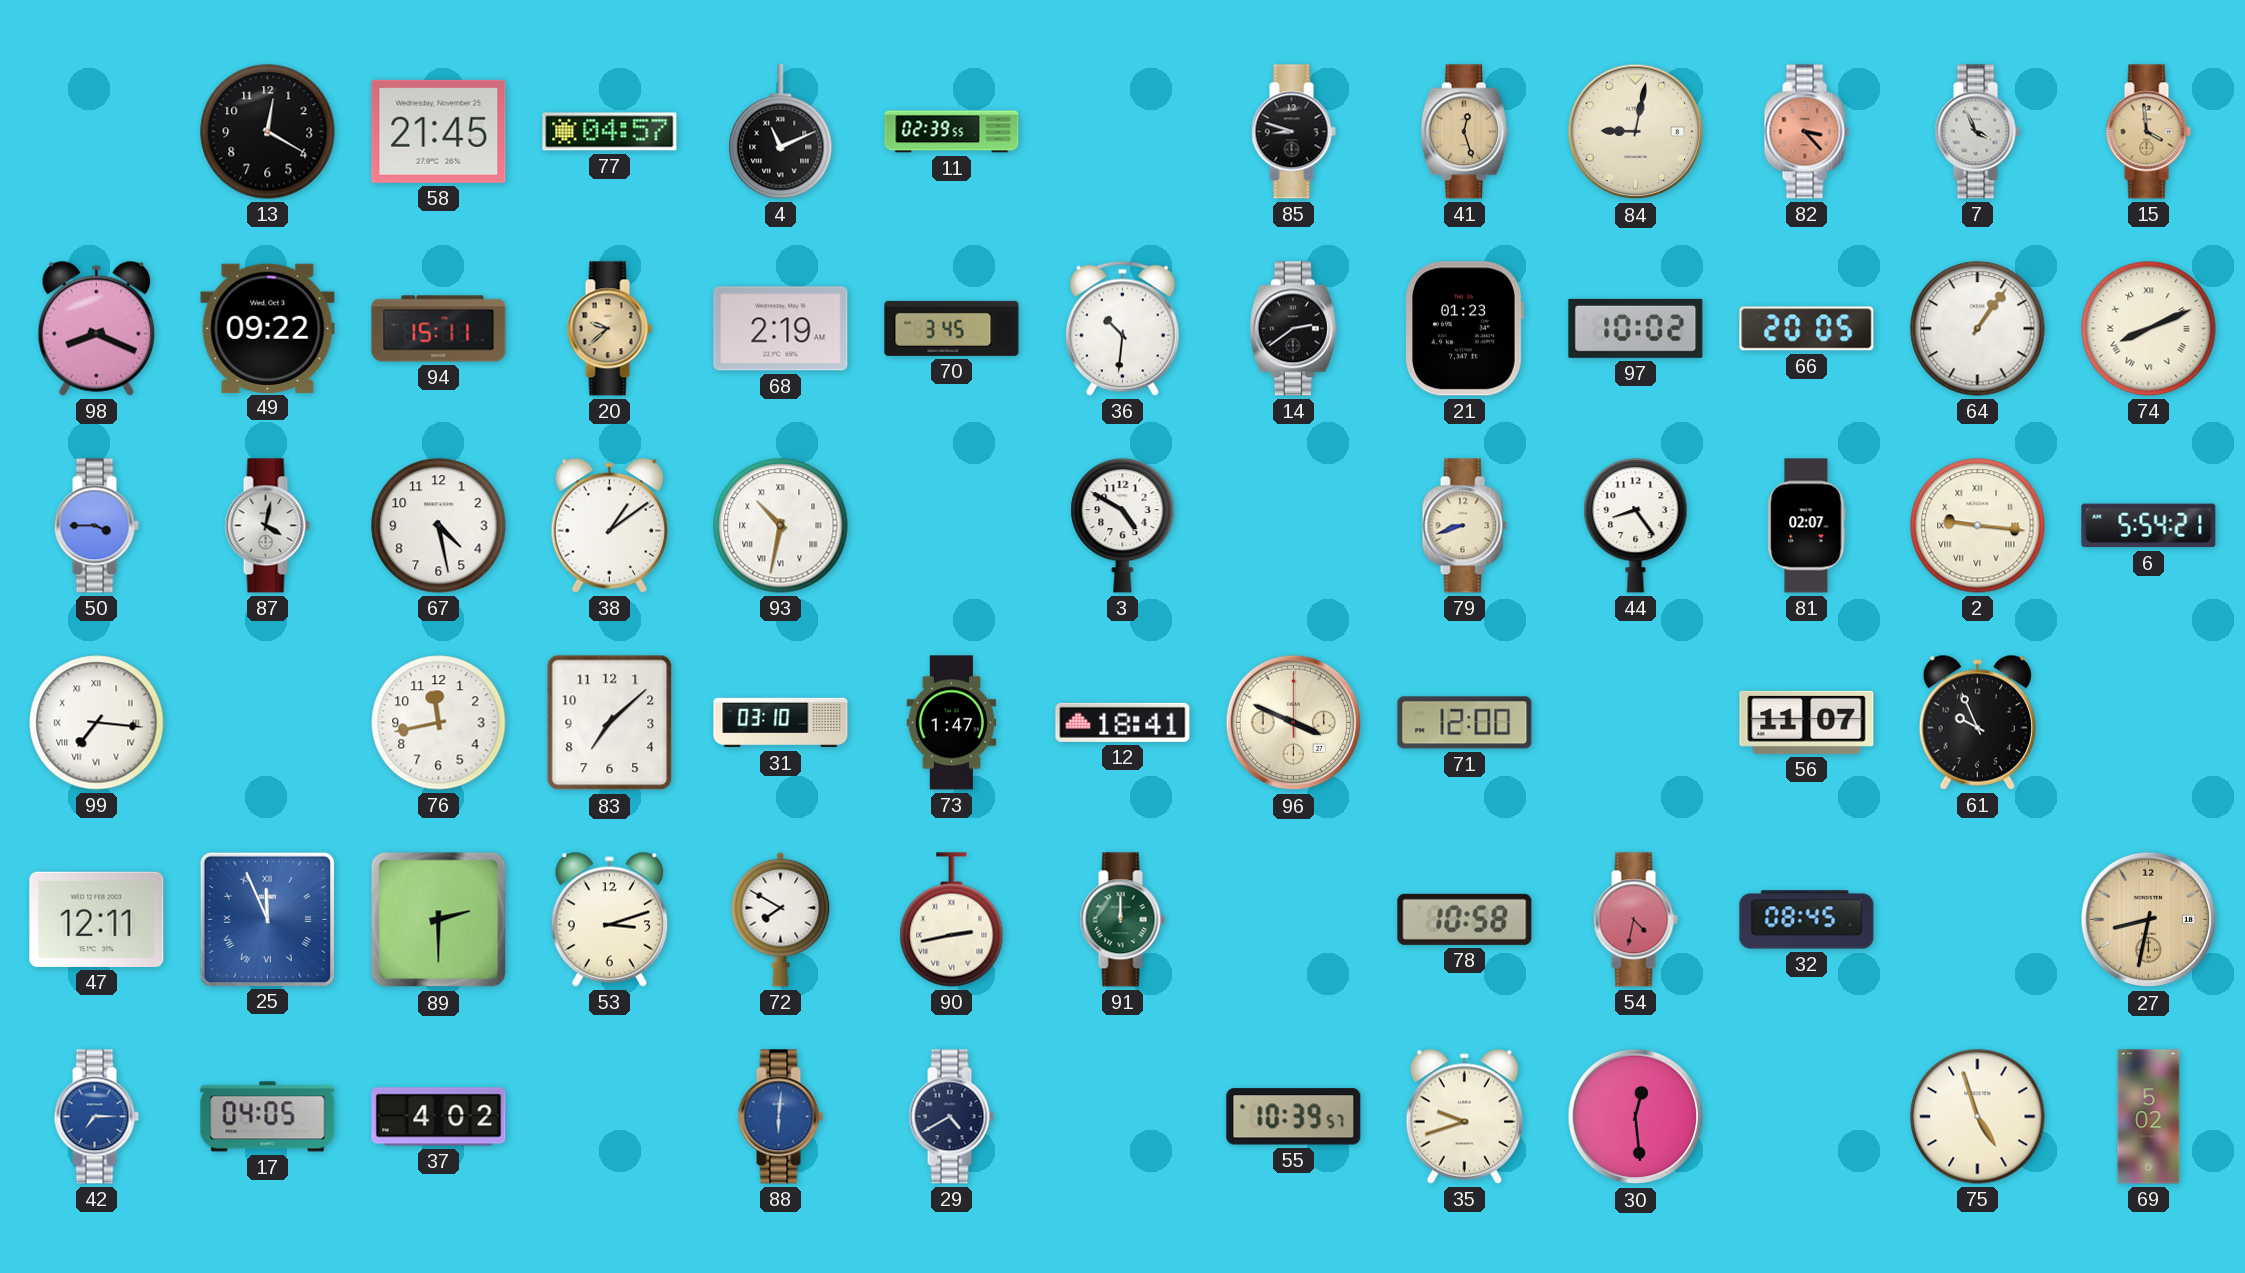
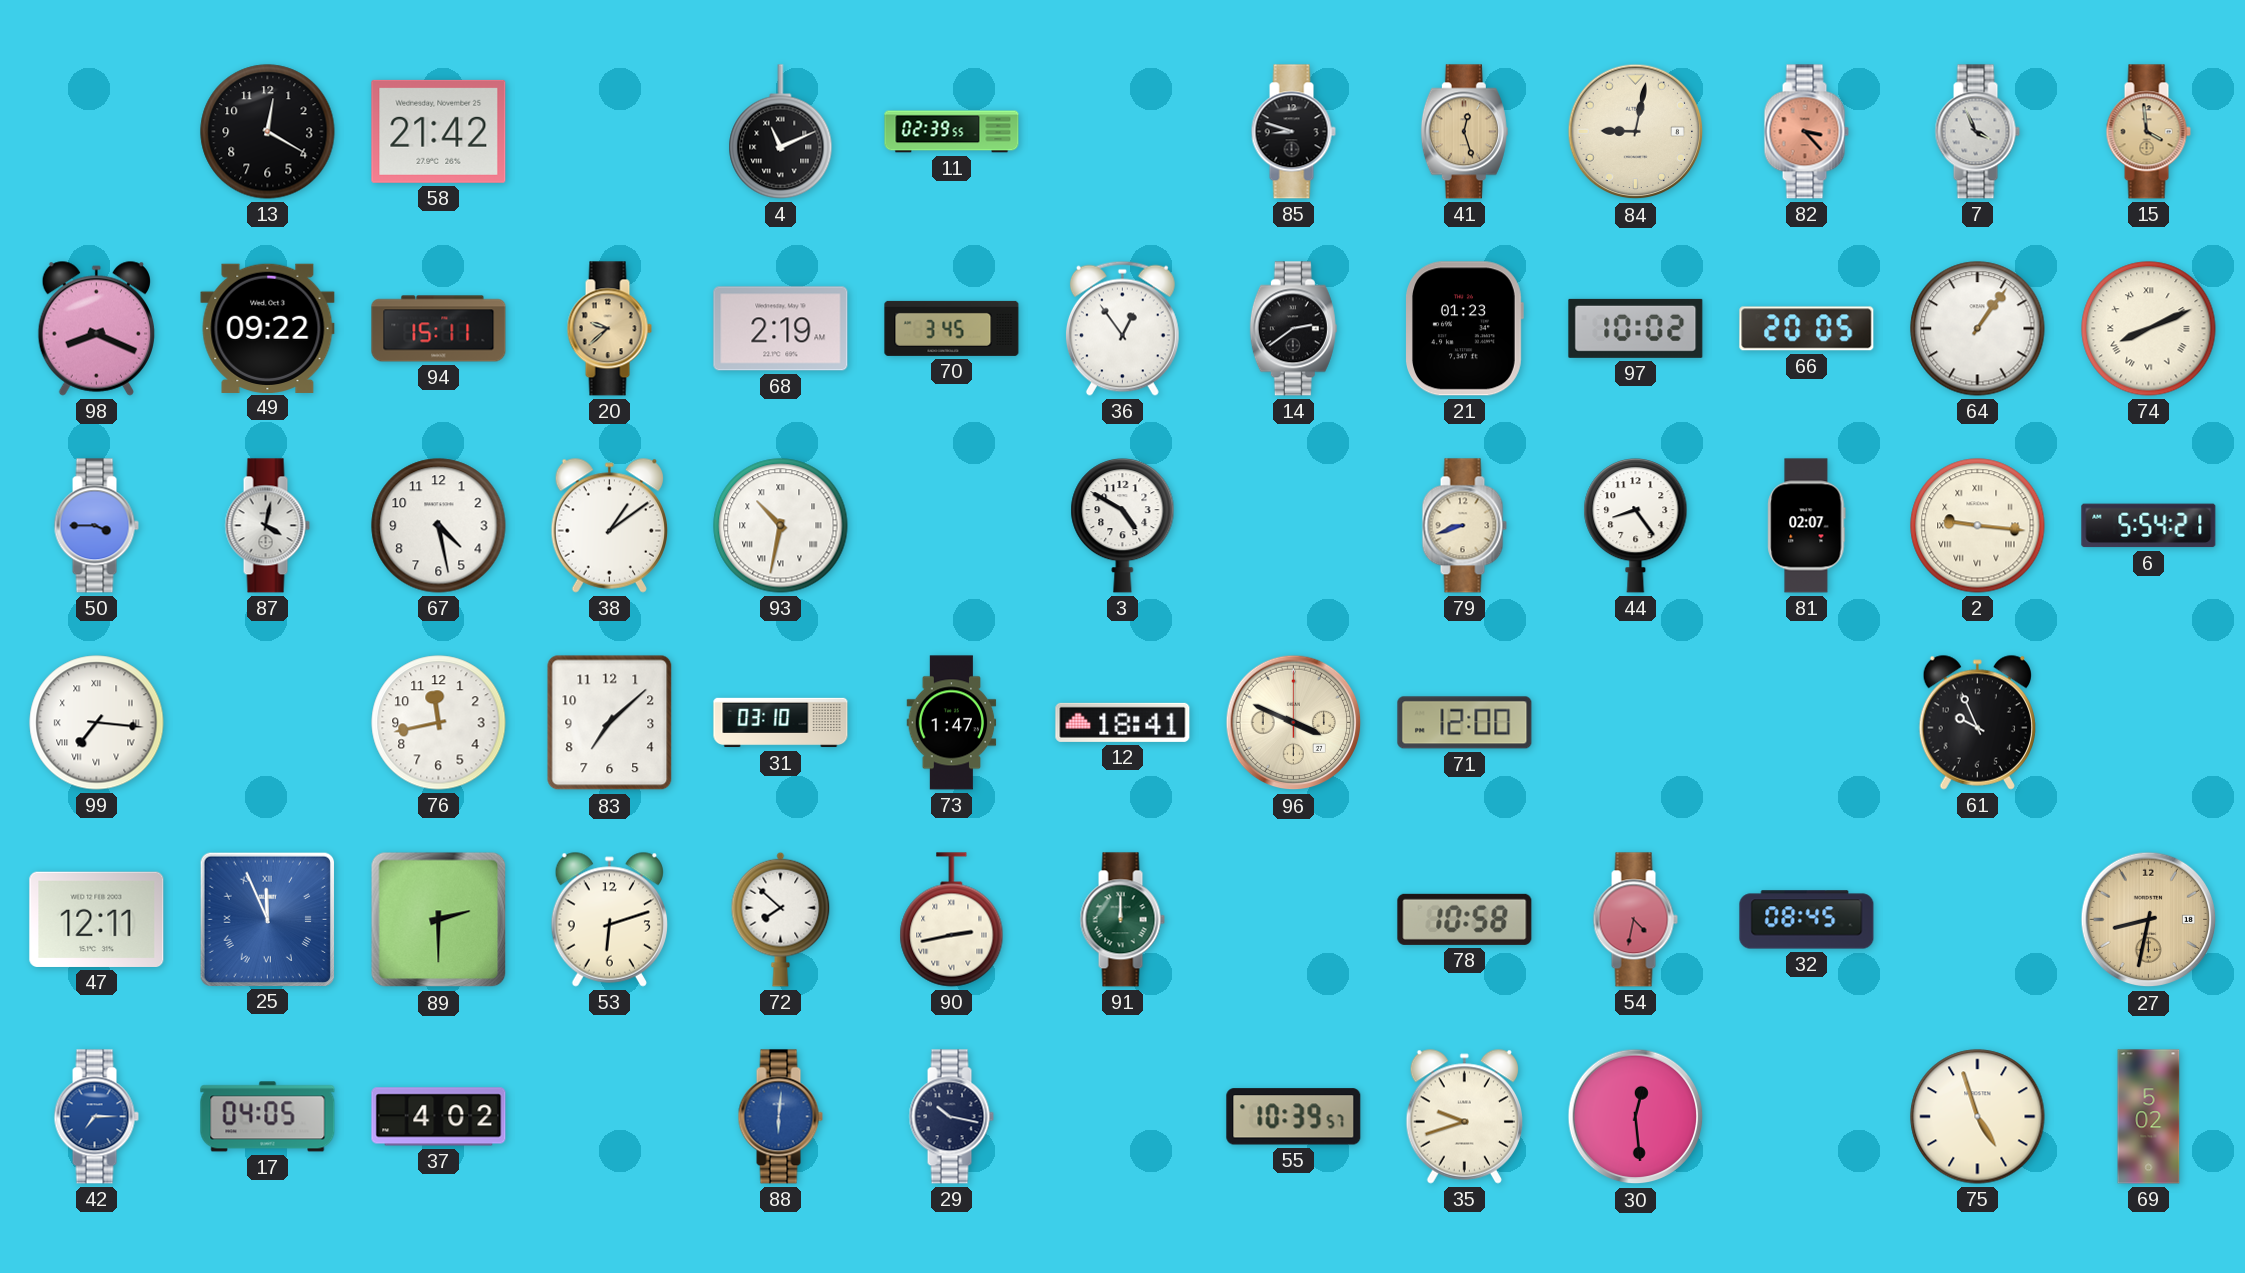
58: 21:45 -> 21:42
77: 04:57 -> none
36: 10:31 -> 12:54
56: 11:07 -> none
53: 3:12 -> 6:12
72: 7:50 -> 7:52
29: 4:40 -> 10:17
